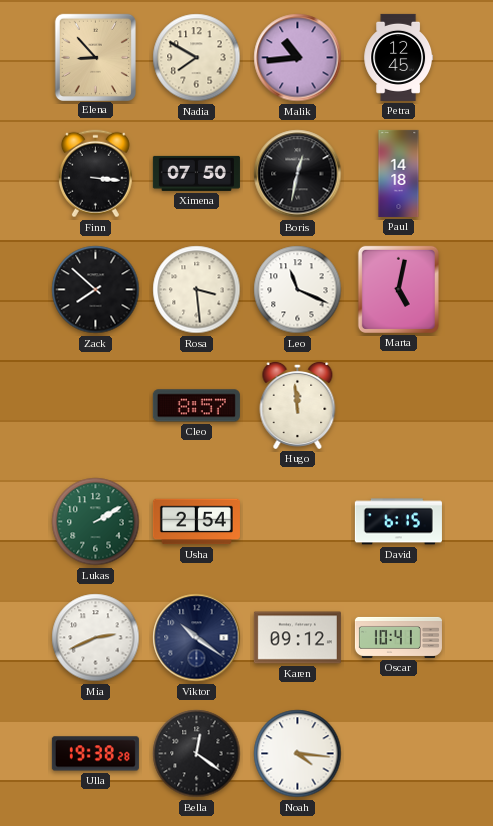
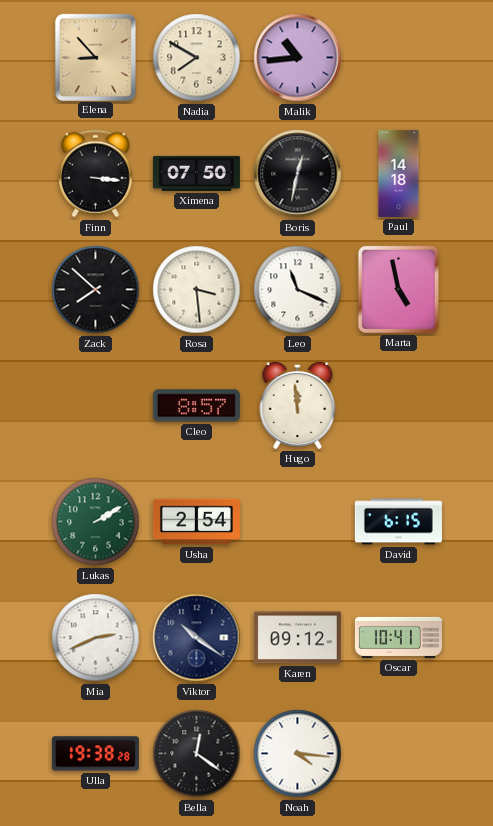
Petra: 12:45 -> none
Marta: 5:02 -> 4:58
